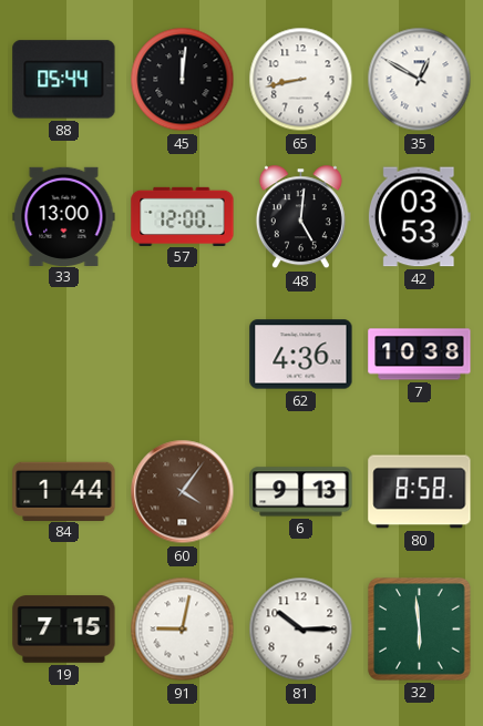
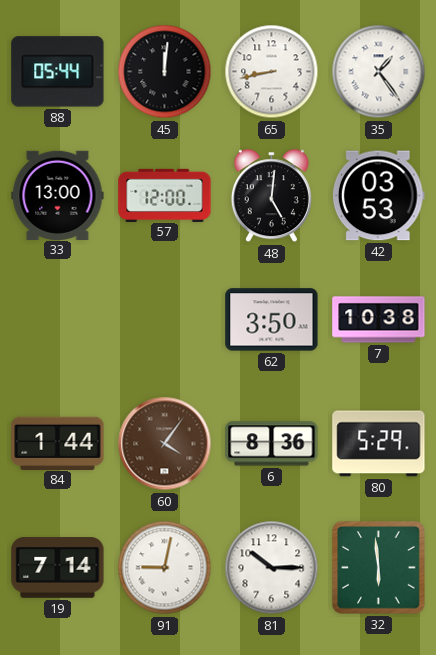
35: 12:50 -> 1:24
62: 4:36 -> 3:50
6: 9:13 -> 8:36
80: 8:58 -> 5:29
19: 7:15 -> 7:14
